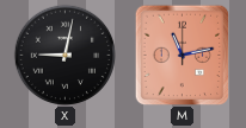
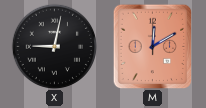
M: 11:13 -> 12:10
